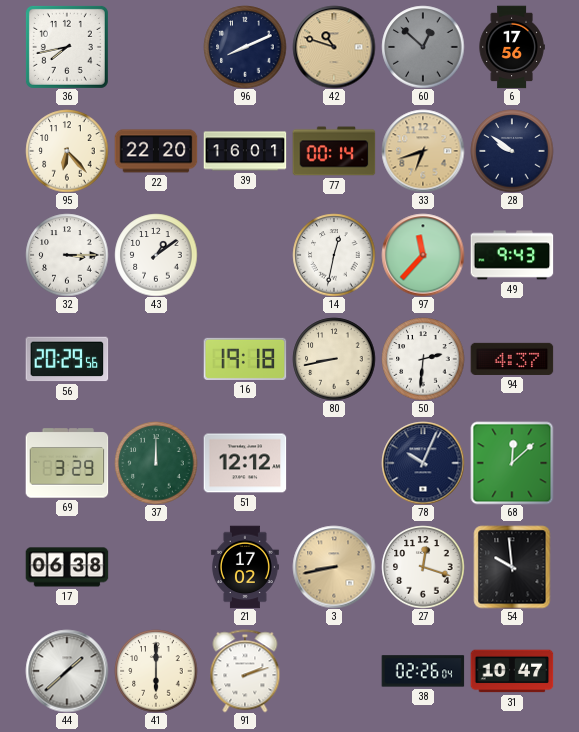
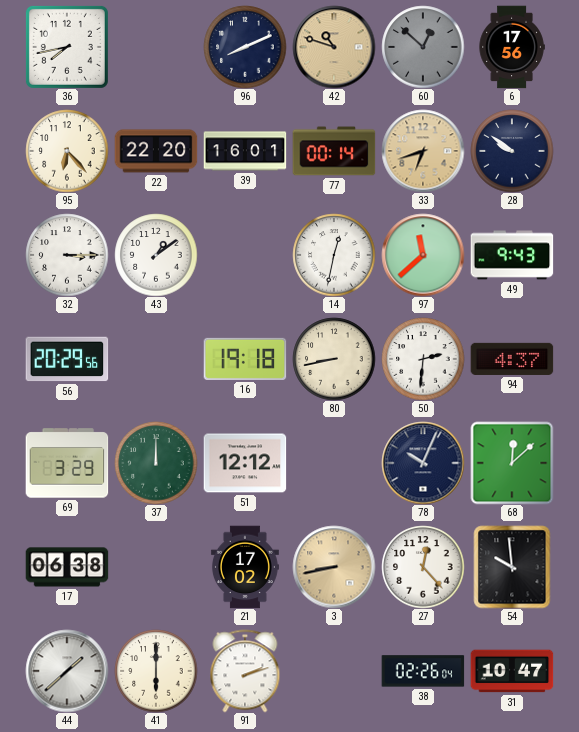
97: 11:37 -> 11:38
27: 12:18 -> 12:23
